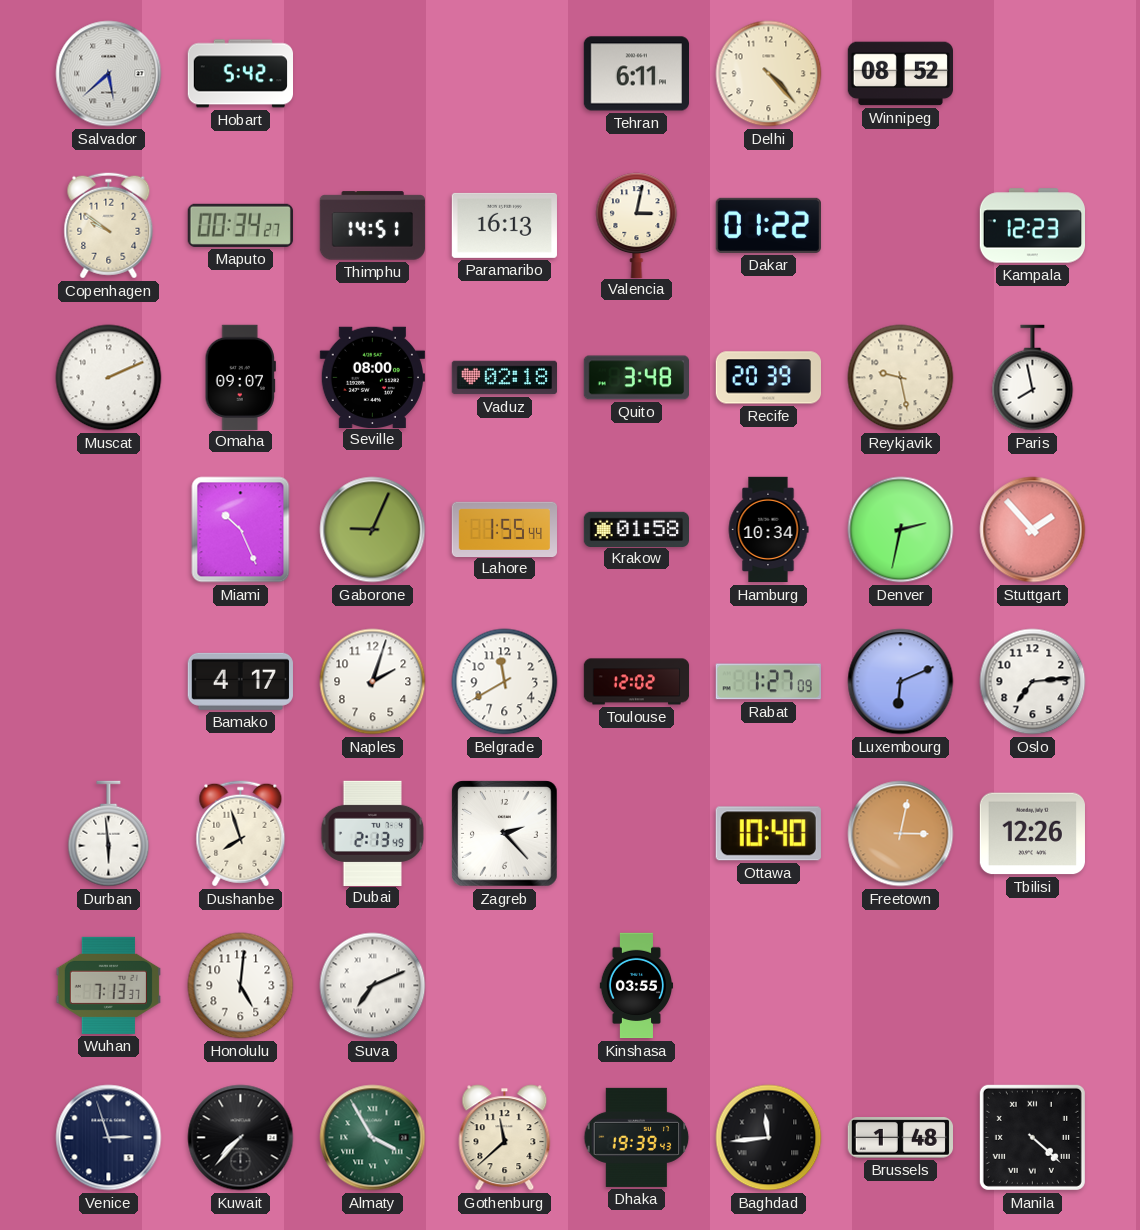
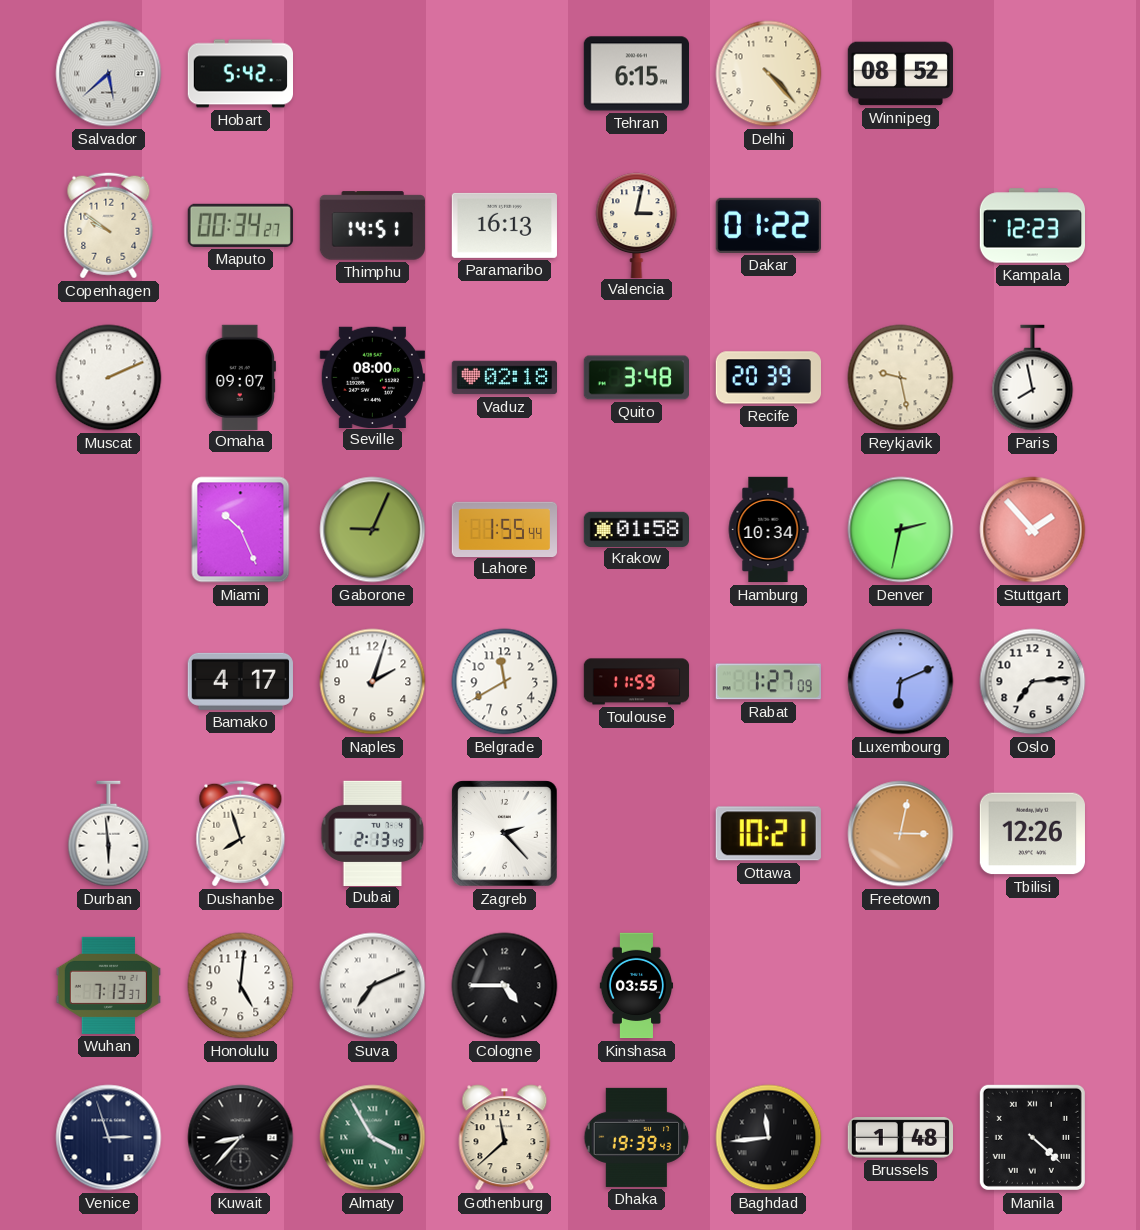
Tehran: 6:11 -> 6:15
Toulouse: 12:02 -> 11:59
Ottawa: 10:40 -> 10:21
Cologne: none -> 4:45
Kuwait: 7:37 -> 8:37
